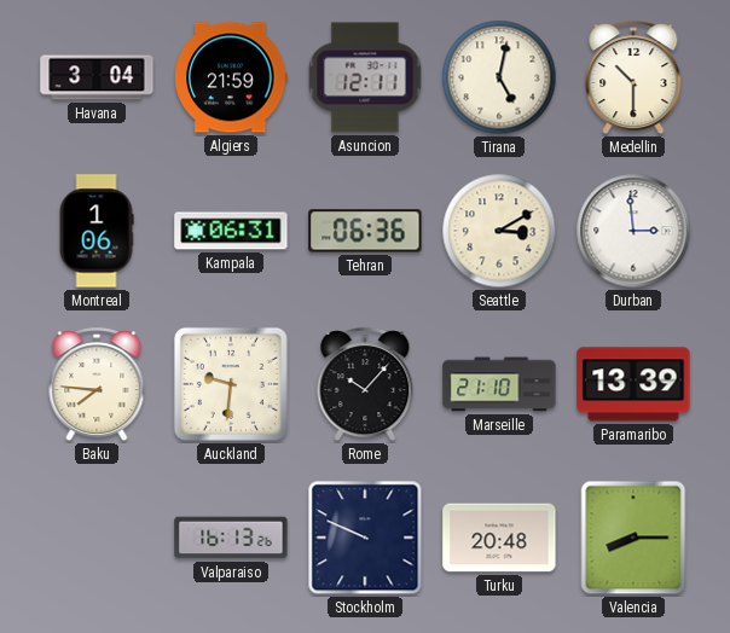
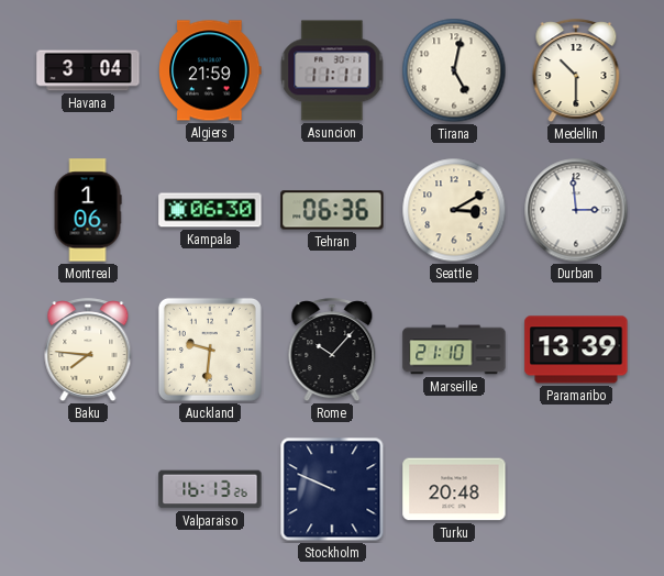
Asuncion: 12:11 -> 11:11
Kampala: 06:31 -> 06:30
Valencia: 8:15 -> none
